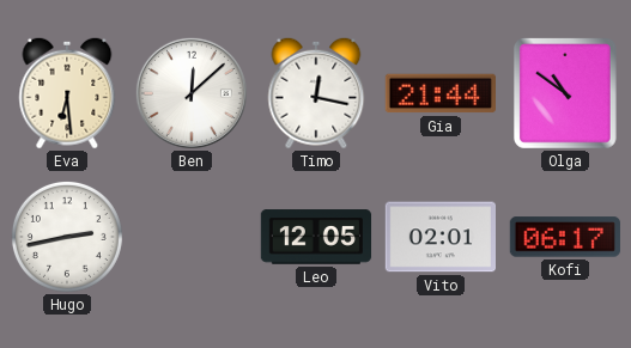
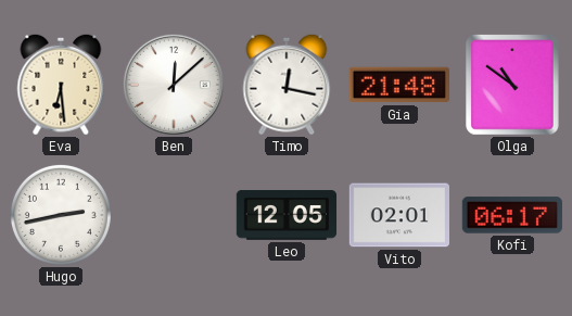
Gia: 21:44 -> 21:48
